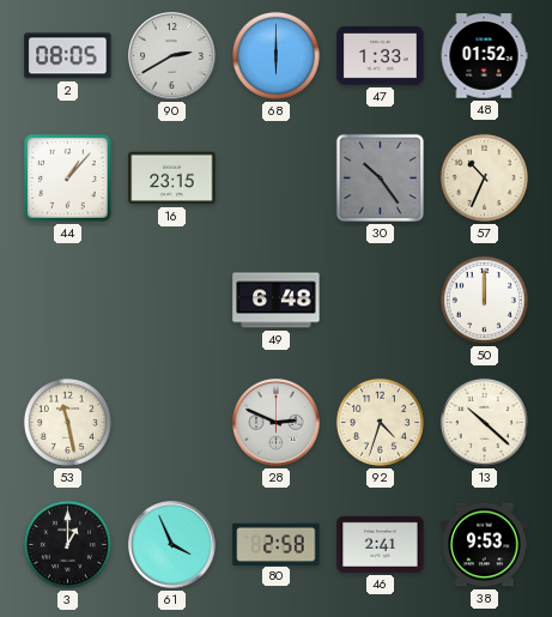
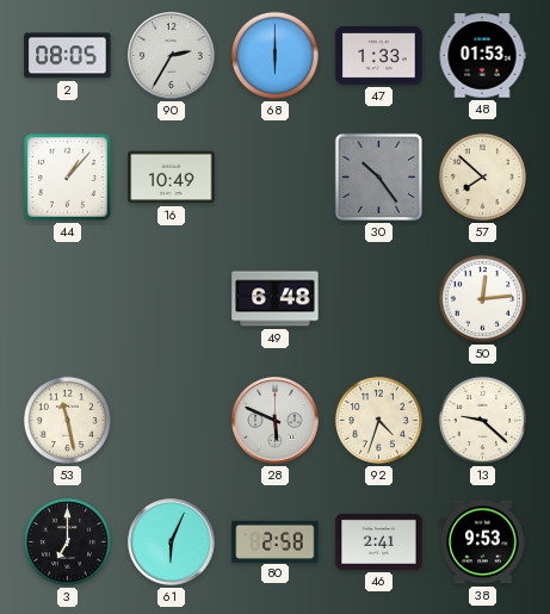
90: 2:40 -> 2:35
48: 01:52 -> 01:53
16: 23:15 -> 10:49
57: 10:34 -> 7:52
50: 12:00 -> 12:14
28: 2:49 -> 5:49
13: 10:22 -> 9:22
3: 1:00 -> 7:00
61: 3:56 -> 6:04
